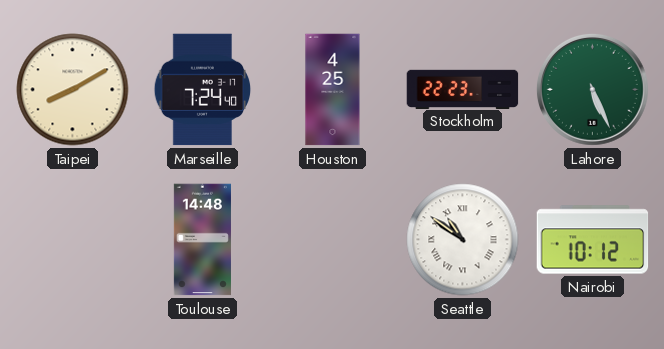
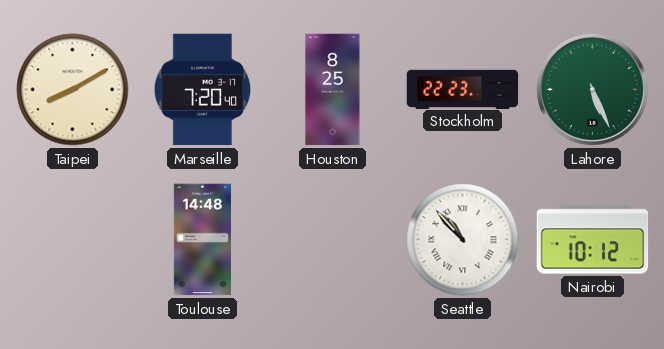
Marseille: 7:24 -> 7:20
Houston: 4:25 -> 8:25
Seattle: 10:51 -> 10:53
